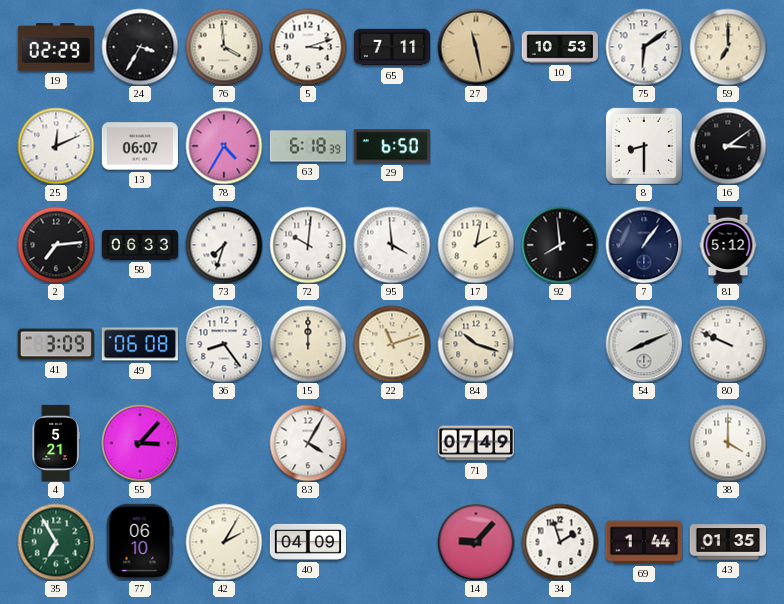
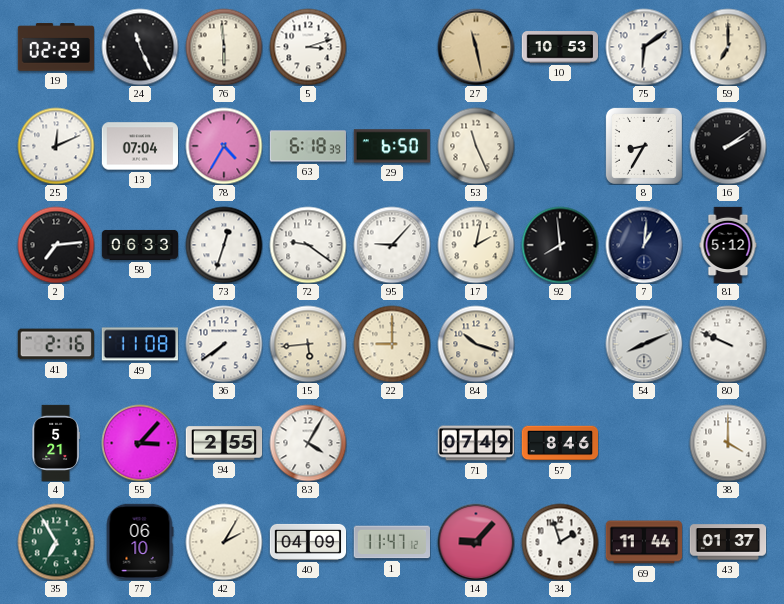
24: 3:35 -> 11:26
76: 3:59 -> 5:59
65: 7:11 -> none
13: 06:07 -> 07:04
53: none -> 11:26
8: 8:30 -> 8:35
16: 3:09 -> 2:09
73: 7:33 -> 12:33
72: 10:01 -> 9:21
95: 3:59 -> 9:07
7: 1:06 -> 1:01
41: 3:09 -> 2:16
49: 06:08 -> 11:08
36: 8:24 -> 7:39
15: 12:00 -> 5:44
22: 11:12 -> 9:00
94: none -> 2:55
57: none -> 8:46
1: none -> 11:47
69: 1:44 -> 11:44
43: 01:35 -> 01:37
